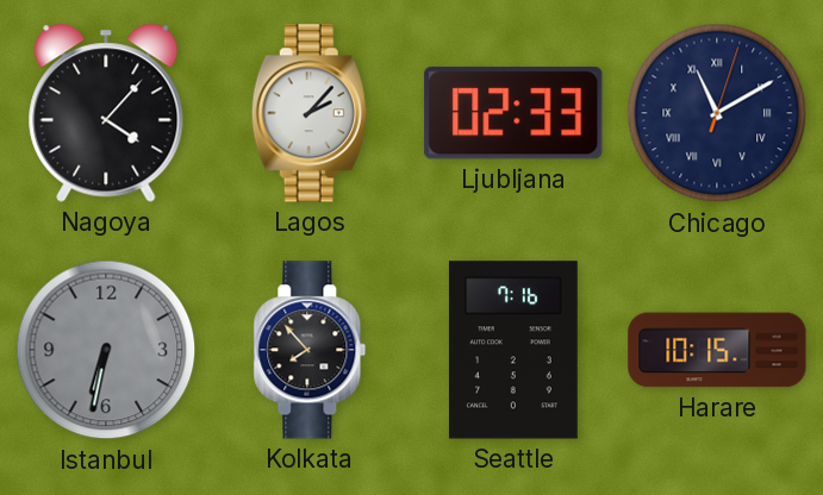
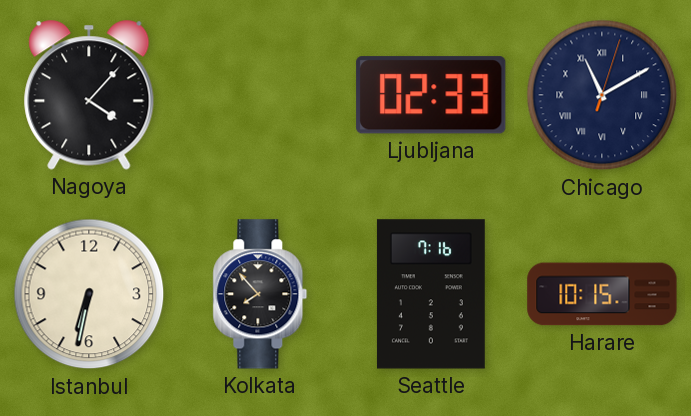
Lagos: 2:07 -> none
Istanbul dial: grey -> cream
